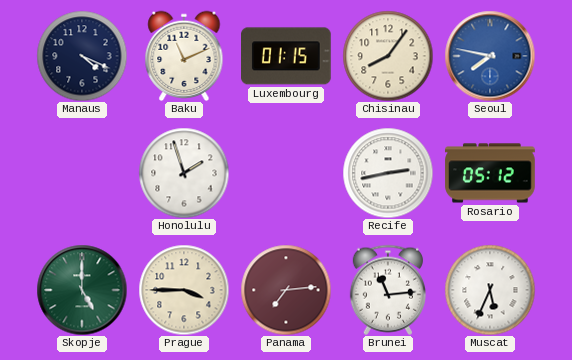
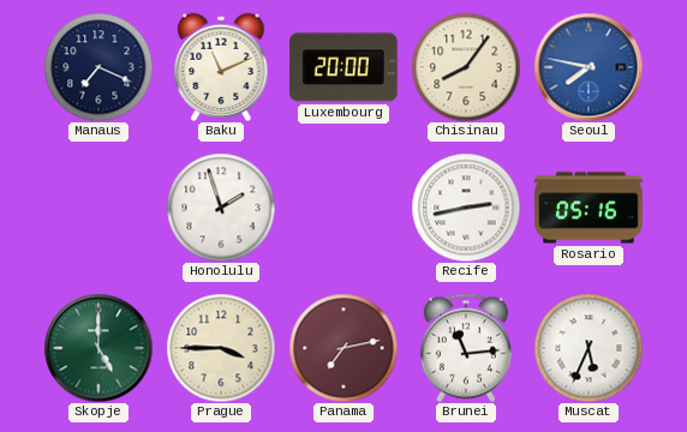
Manaus: 4:19 -> 7:19
Luxembourg: 01:15 -> 20:00
Rosario: 05:12 -> 05:16
Panama: 7:14 -> 7:13
